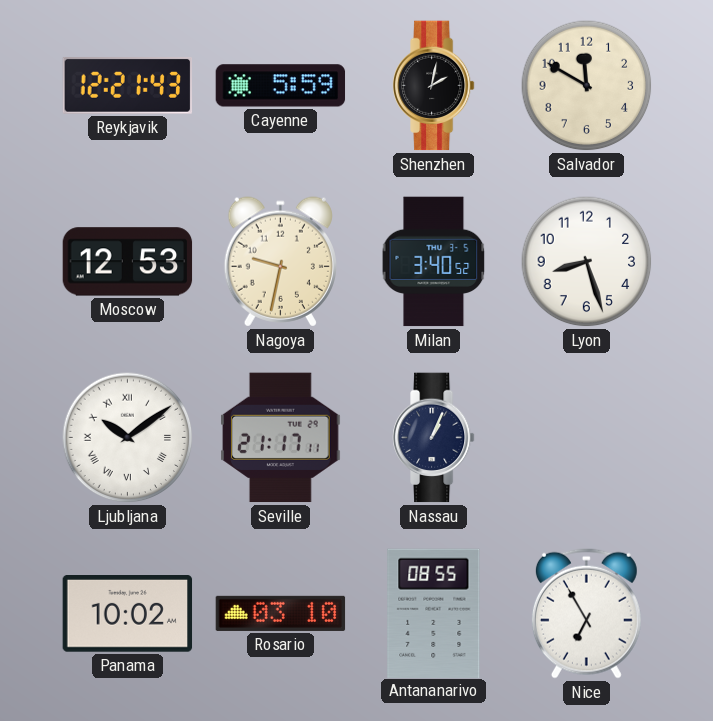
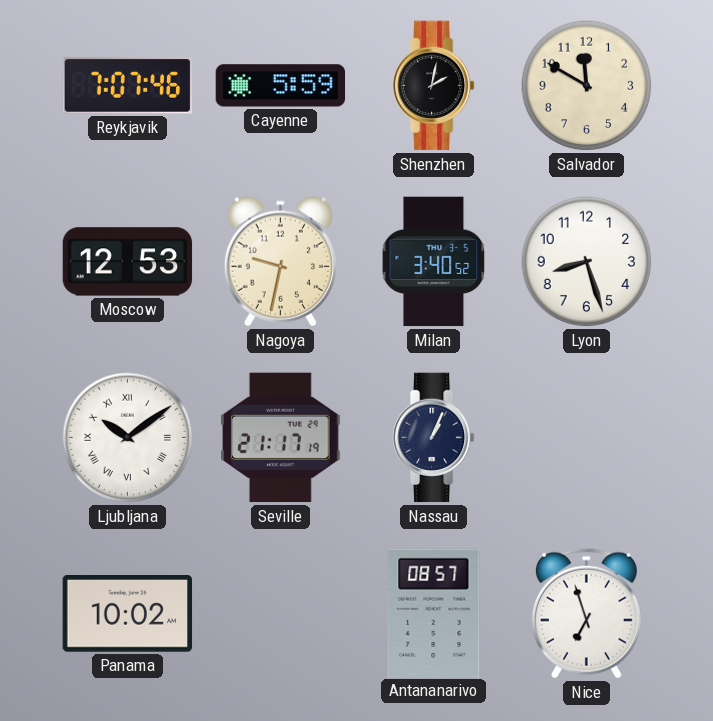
Reykjavik: 12:21 -> 7:07
Seville: 21:17:11 -> 21:17:19
Rosario: 03:10 -> none
Antananarivo: 08:55 -> 08:57
Nice: 6:55 -> 6:57
